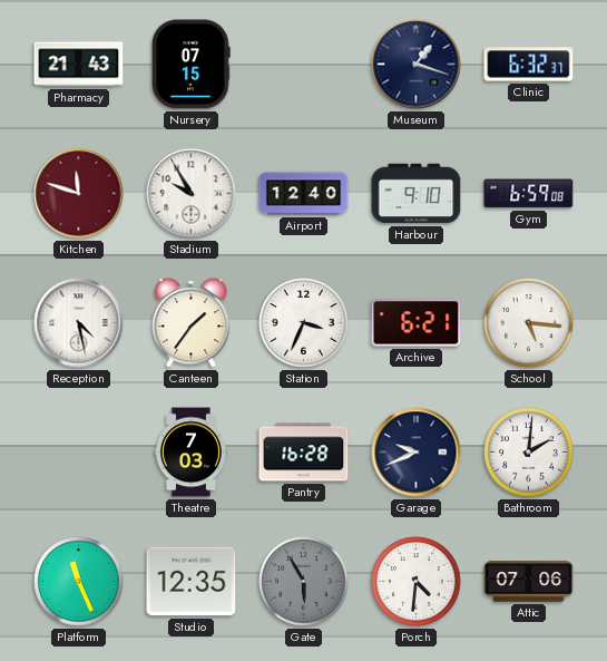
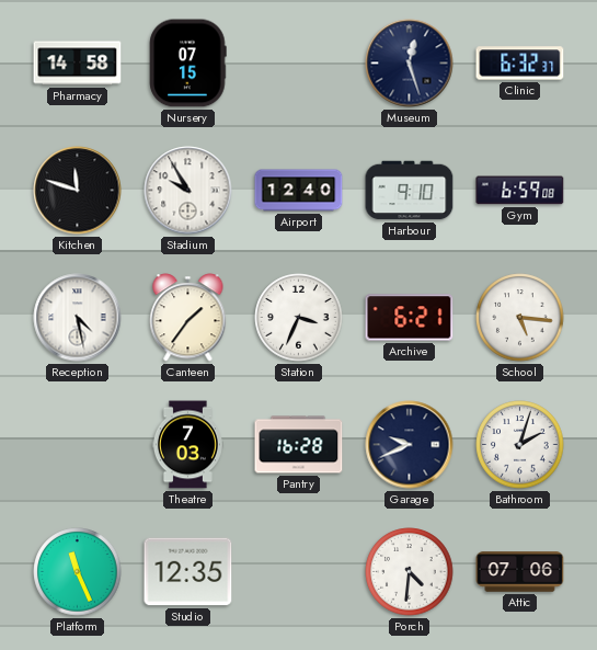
Pharmacy: 21:43 -> 14:58
Museum: 1:18 -> 12:27
Kitchen dial: burgundy -> black
Bathroom: 2:01 -> 2:03
Gate: 5:55 -> none
